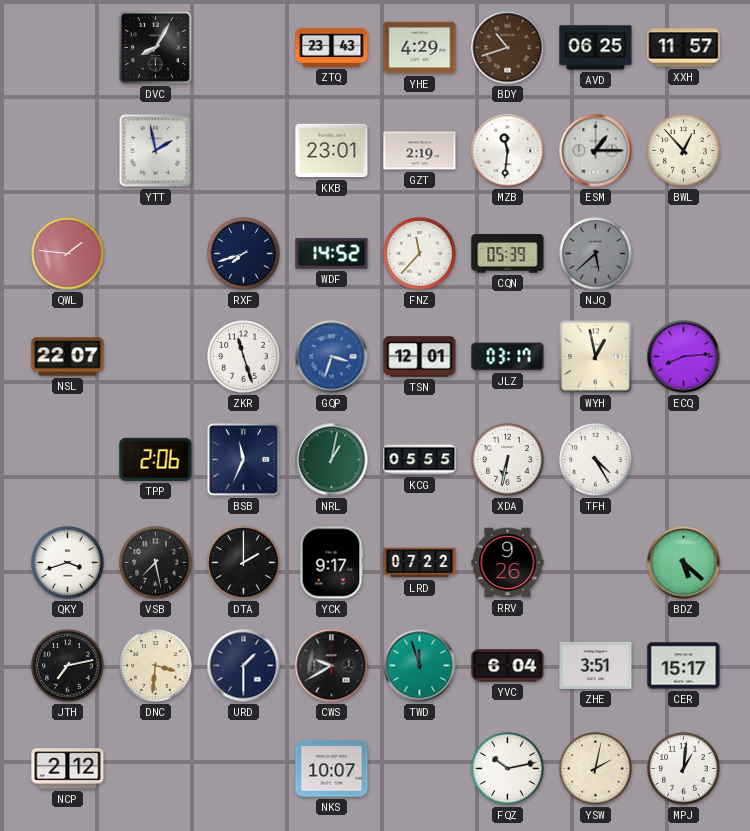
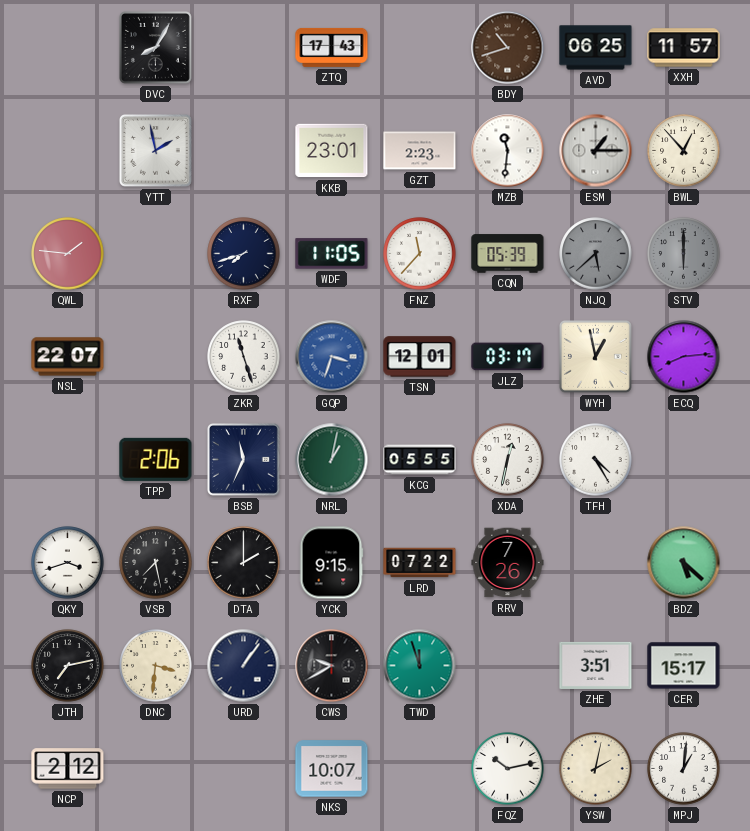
ZTQ: 23:43 -> 17:43
YHE: 4:29 -> none
GZT: 2:19 -> 2:23
WDF: 14:52 -> 11:05
STV: none -> 6:00
XDA: 6:32 -> 12:32
YCK: 9:17 -> 9:15
RRV: 9:26 -> 7:26
URD: 1:30 -> 1:06
YVC: 6:04 -> none
